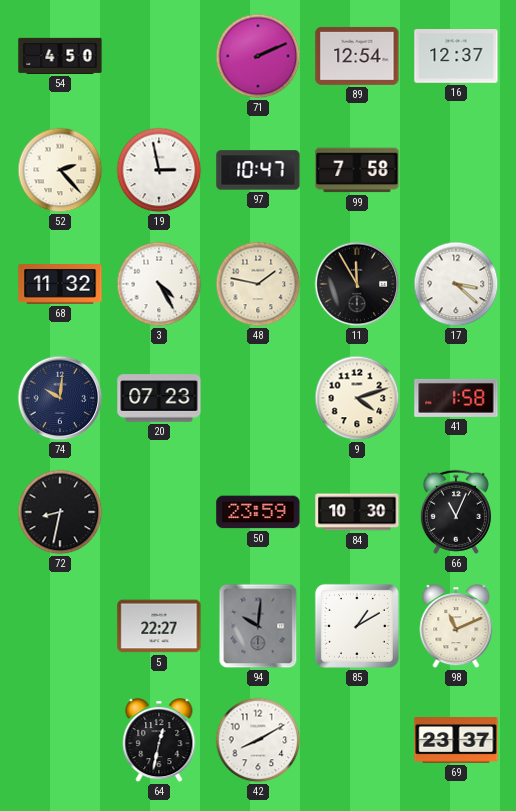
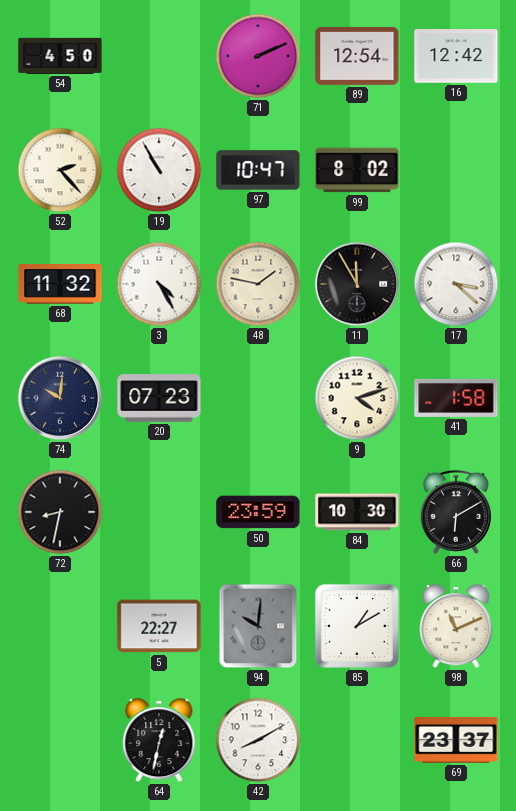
16: 12:37 -> 12:42
19: 2:58 -> 10:55
99: 7:58 -> 8:02
66: 11:04 -> 6:10
